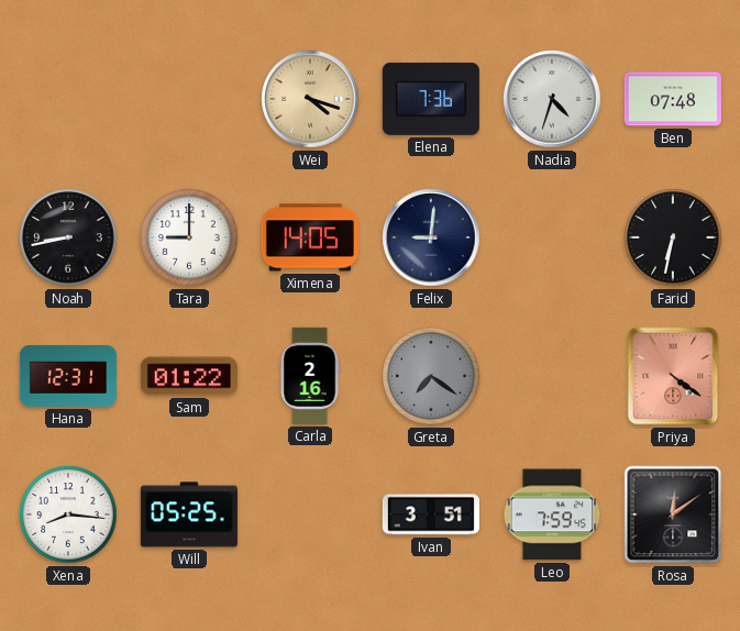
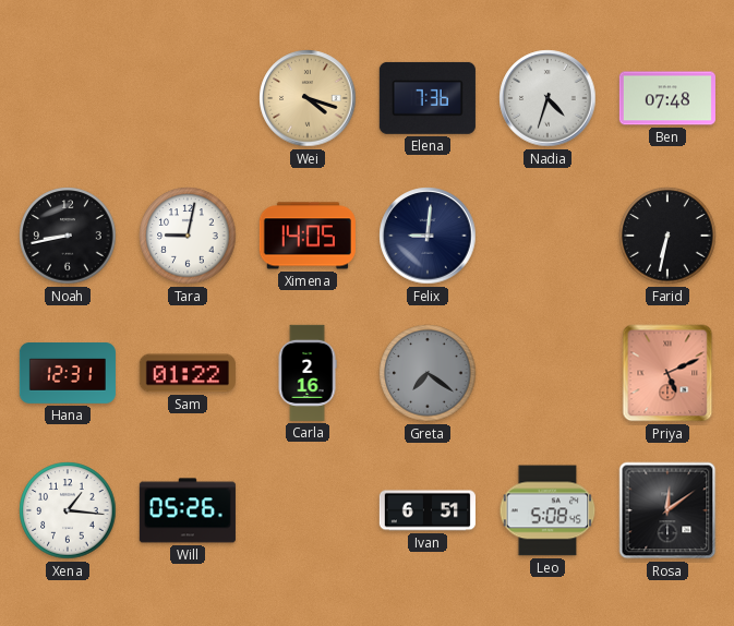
Tara: 9:00 -> 9:02
Priya: 4:21 -> 5:11
Xena: 8:16 -> 1:16
Will: 05:25 -> 05:26
Ivan: 3:51 -> 6:51
Leo: 7:59 -> 5:08
